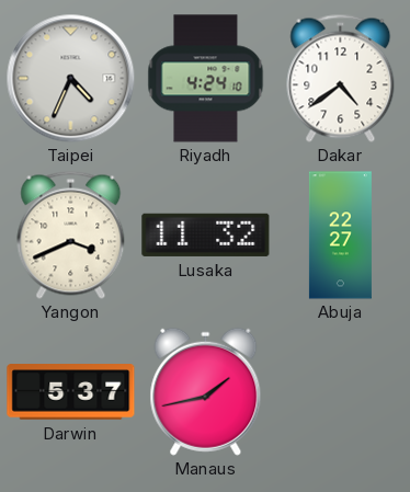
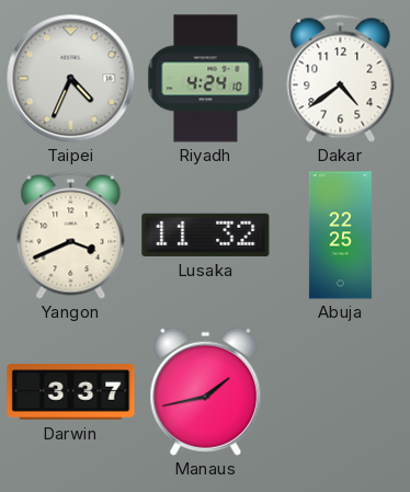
Abuja: 22:27 -> 22:25
Darwin: 5:37 -> 3:37
